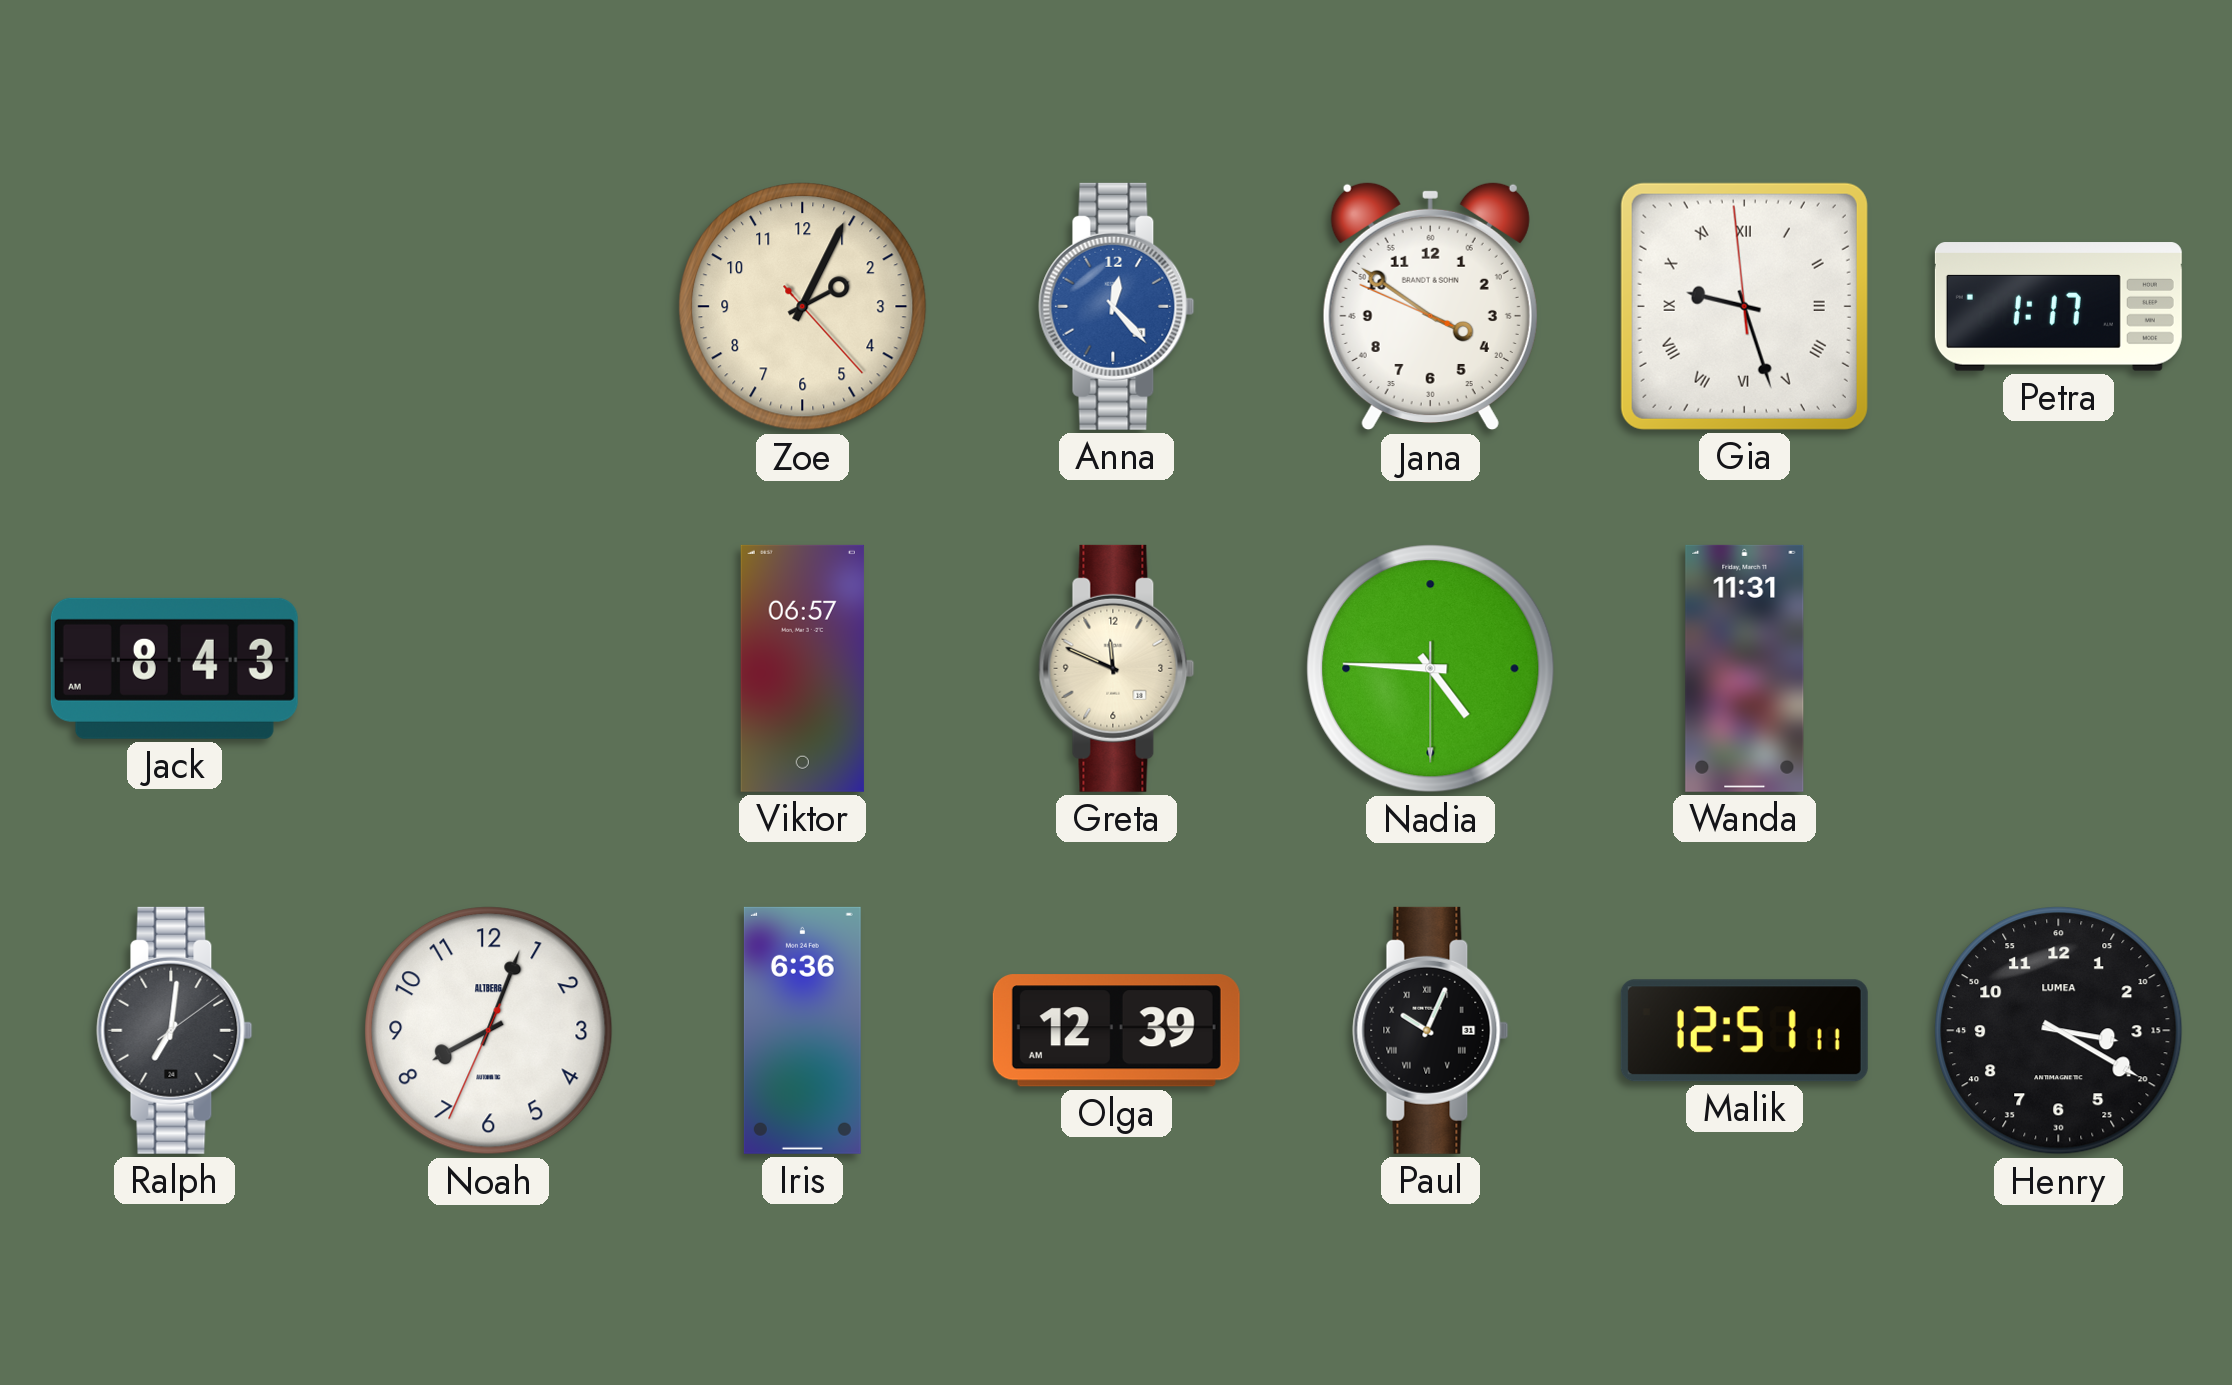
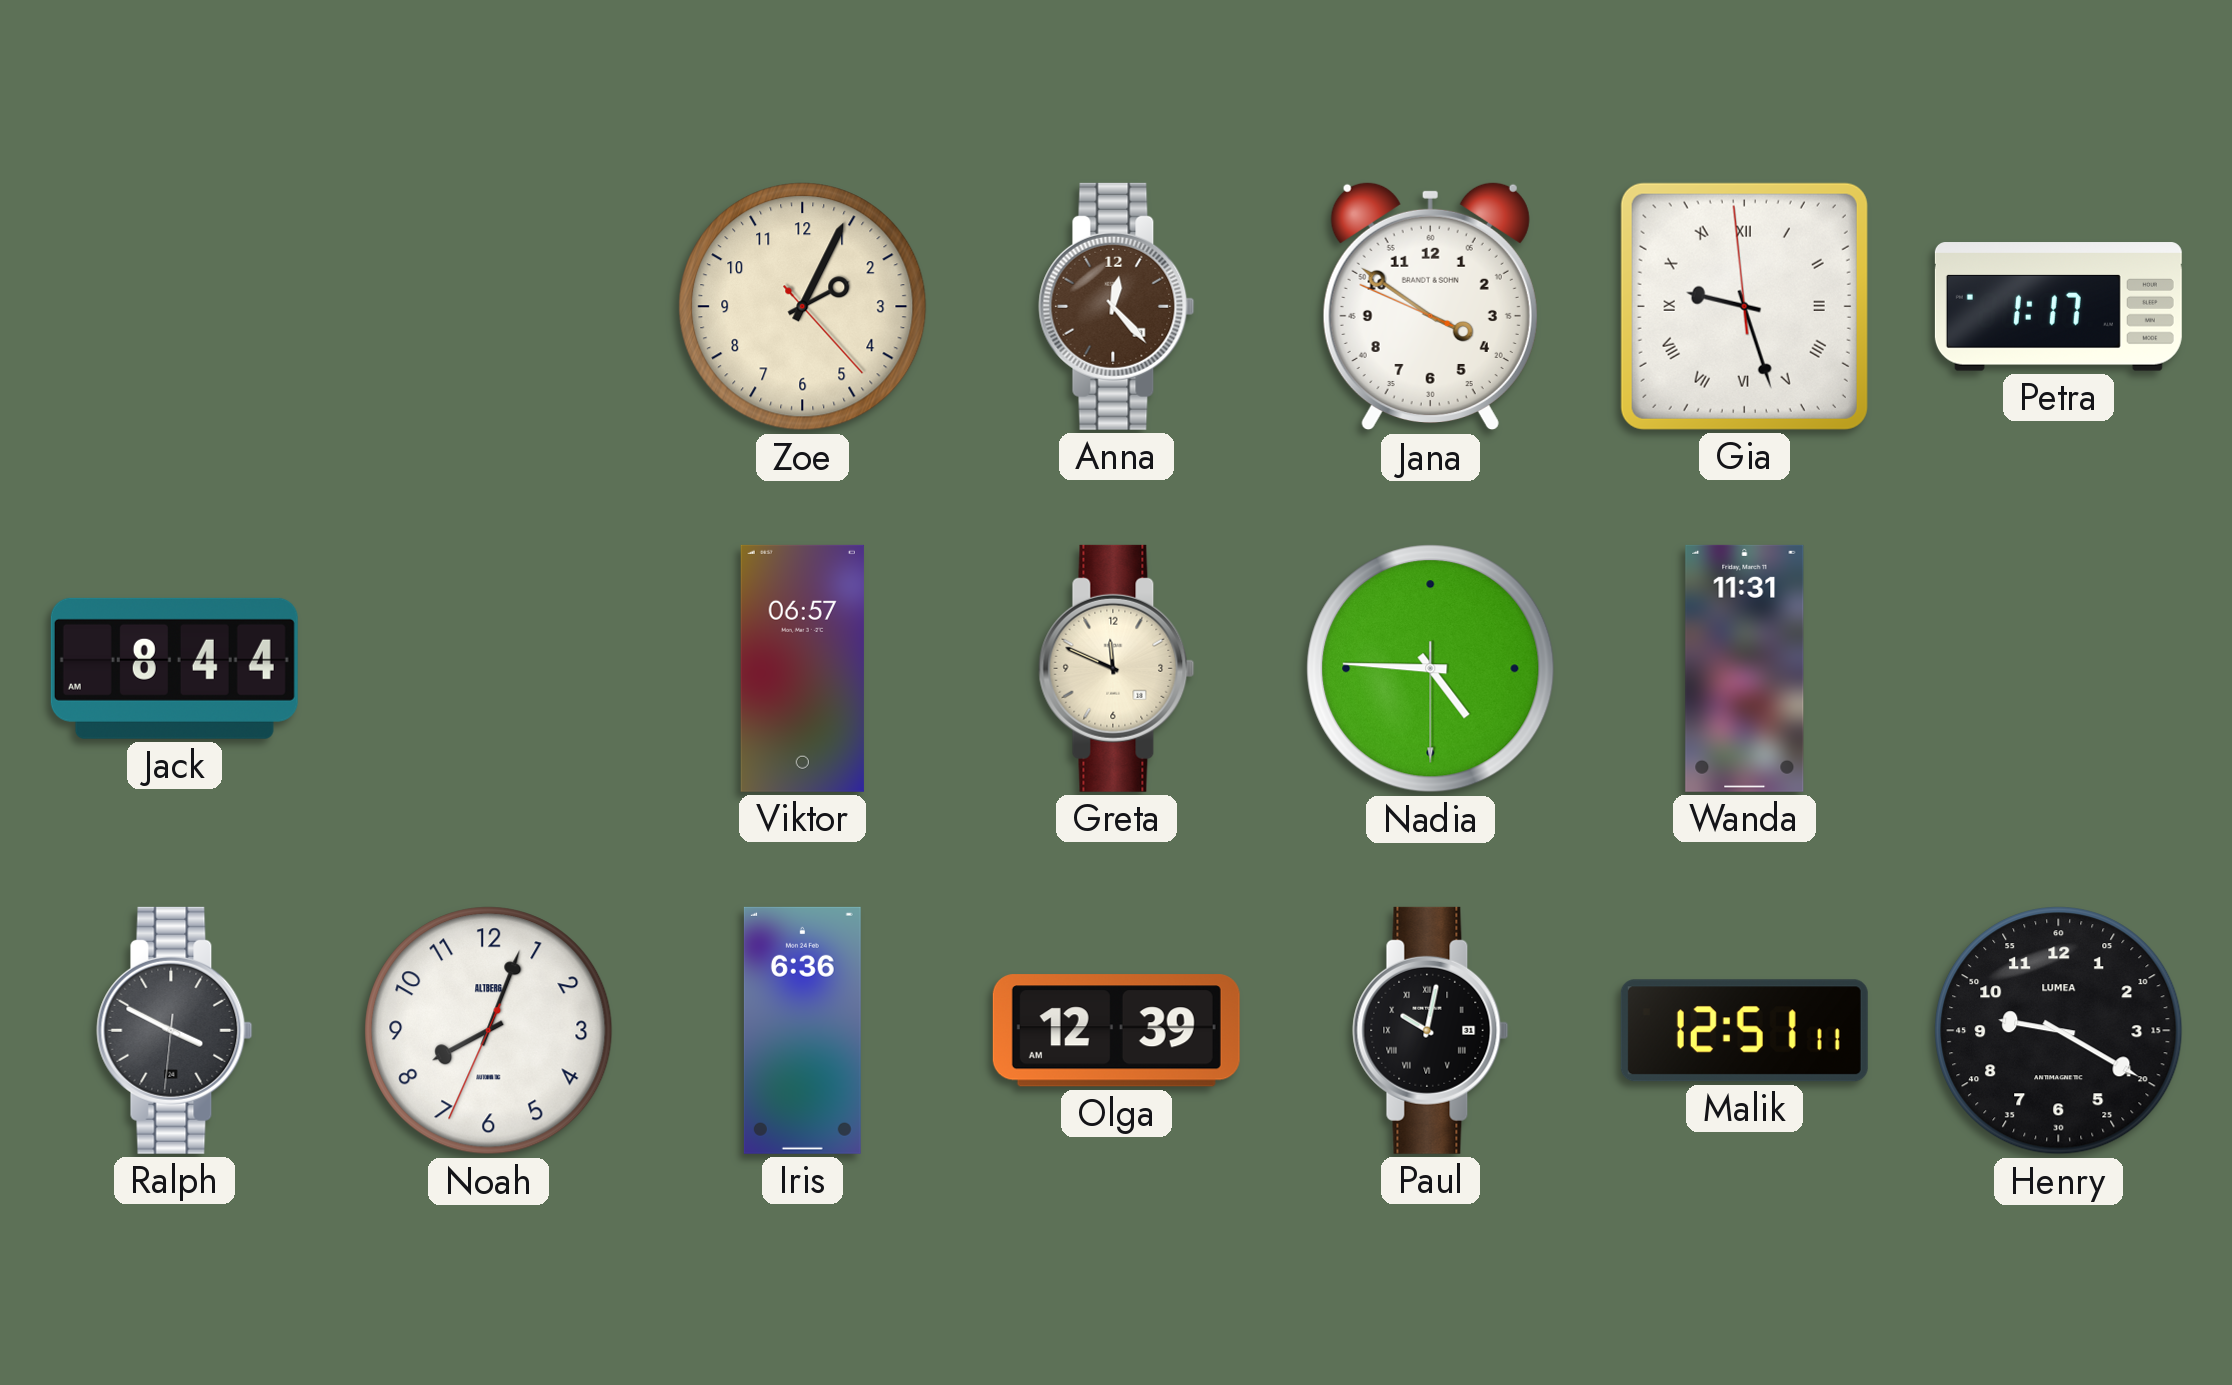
Anna dial: blue -> brown
Jack: 8:43 -> 8:44
Ralph: 7:01 -> 3:49
Paul: 10:04 -> 10:02
Henry: 3:20 -> 9:20
